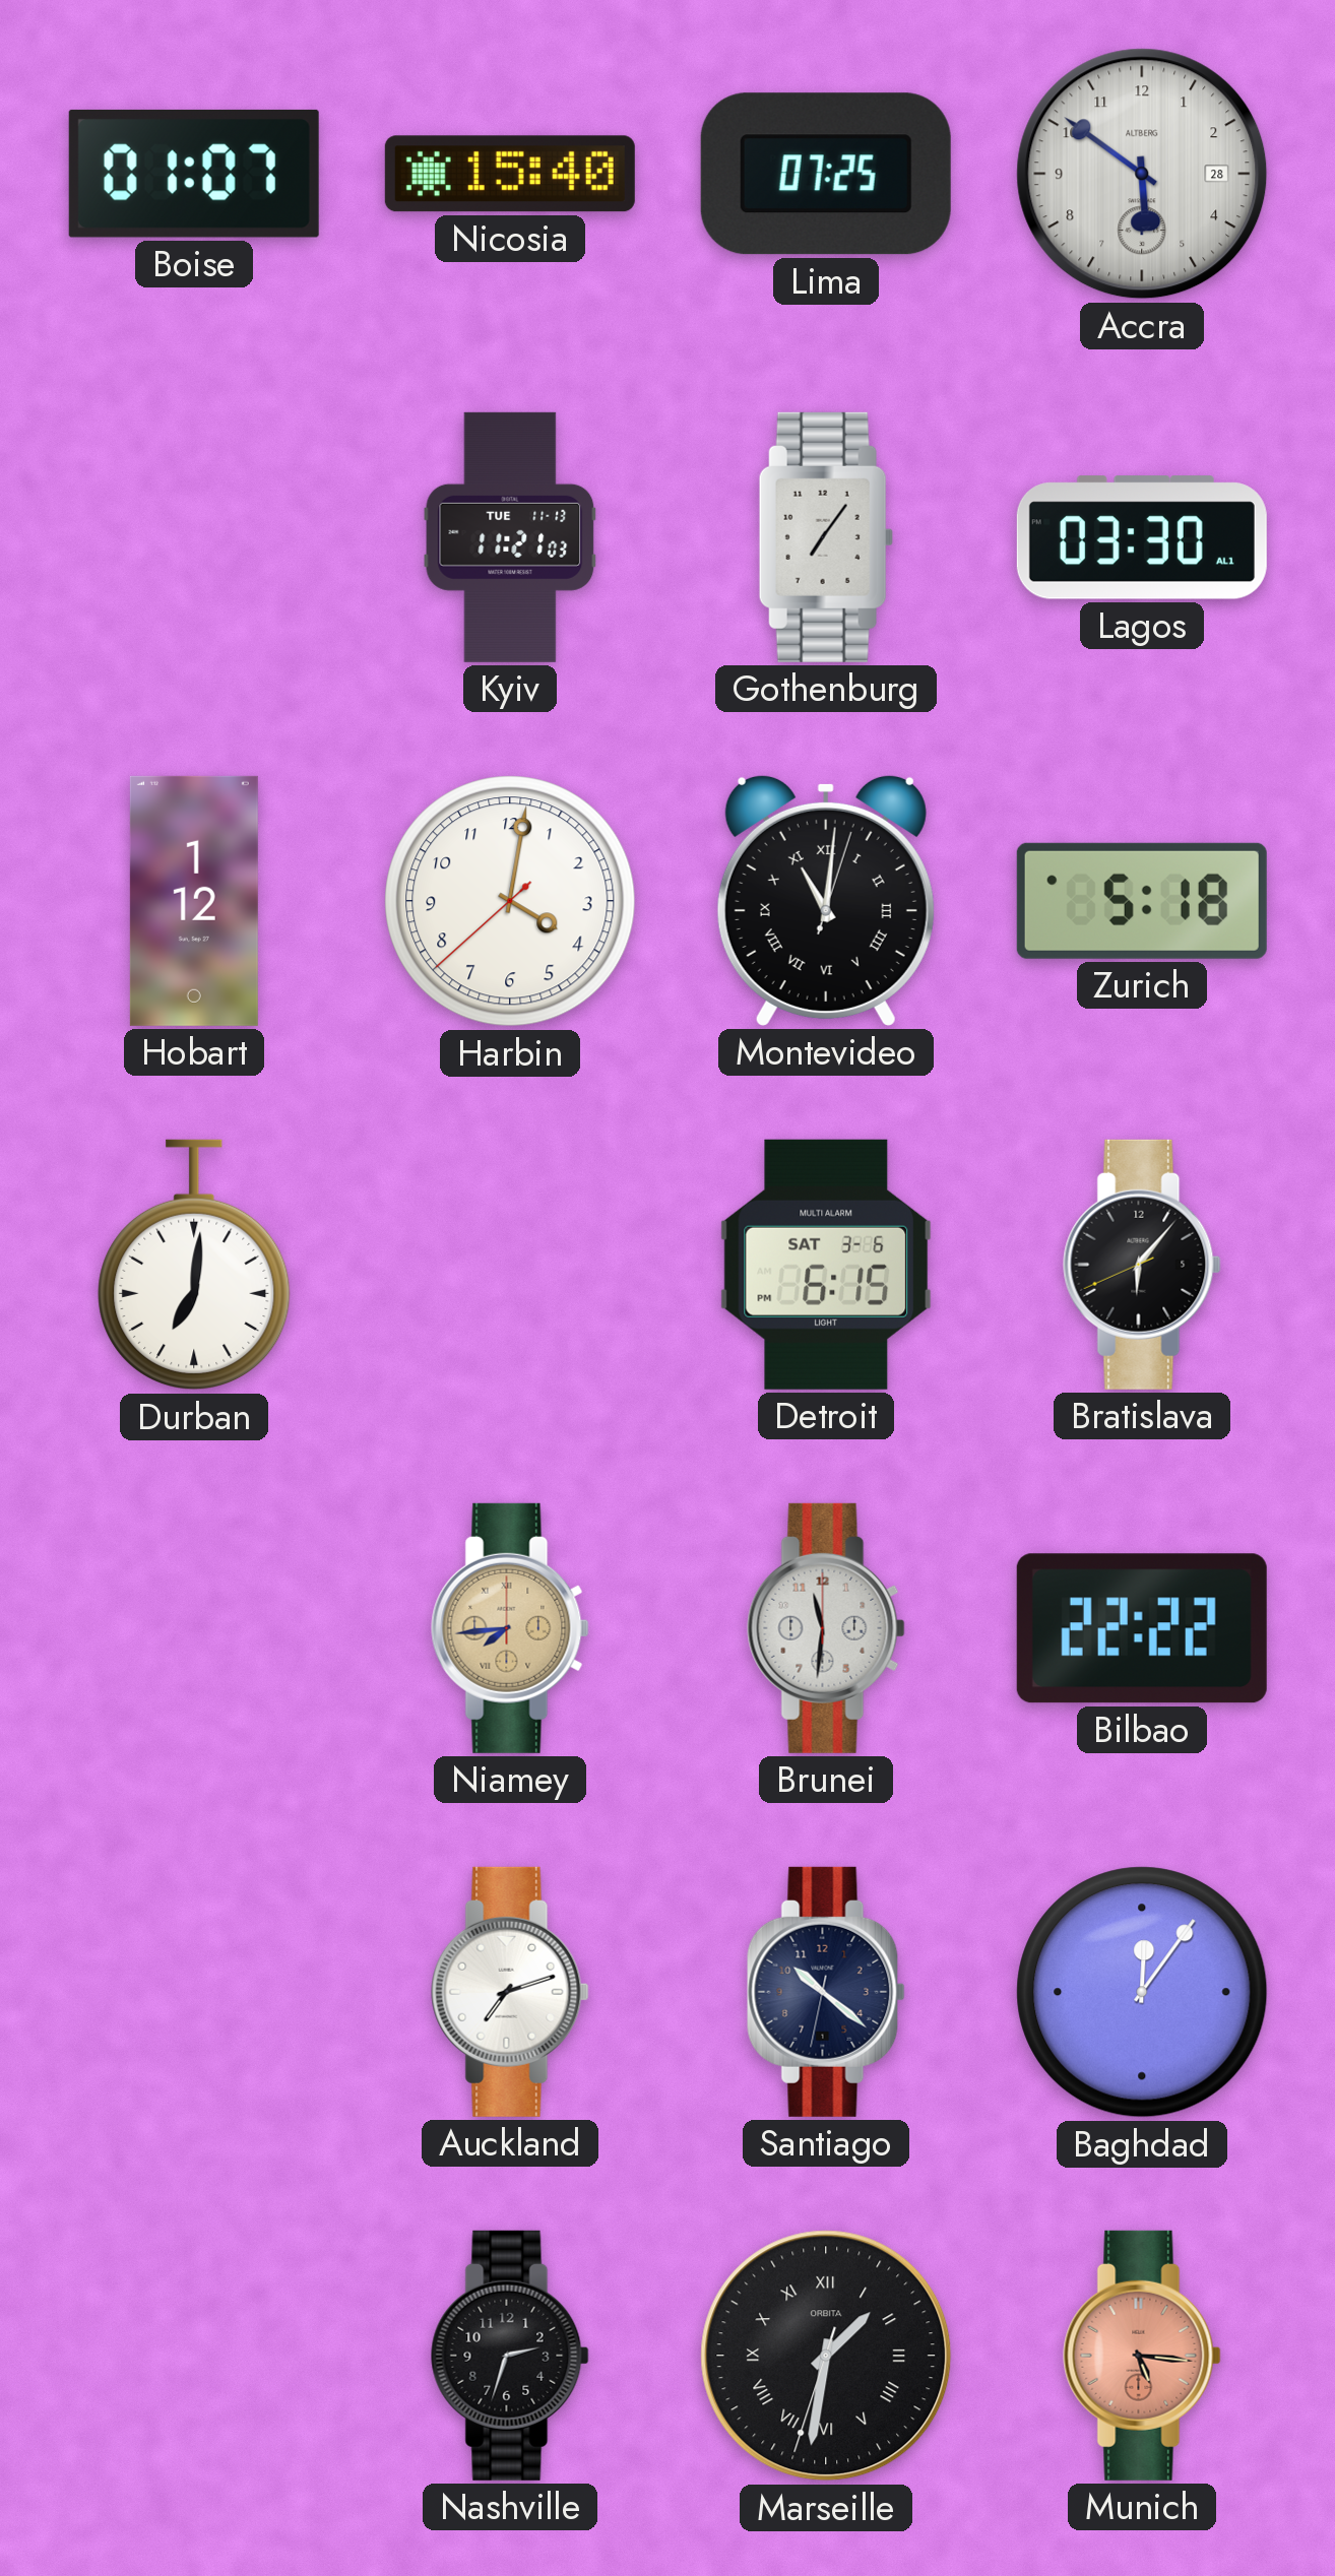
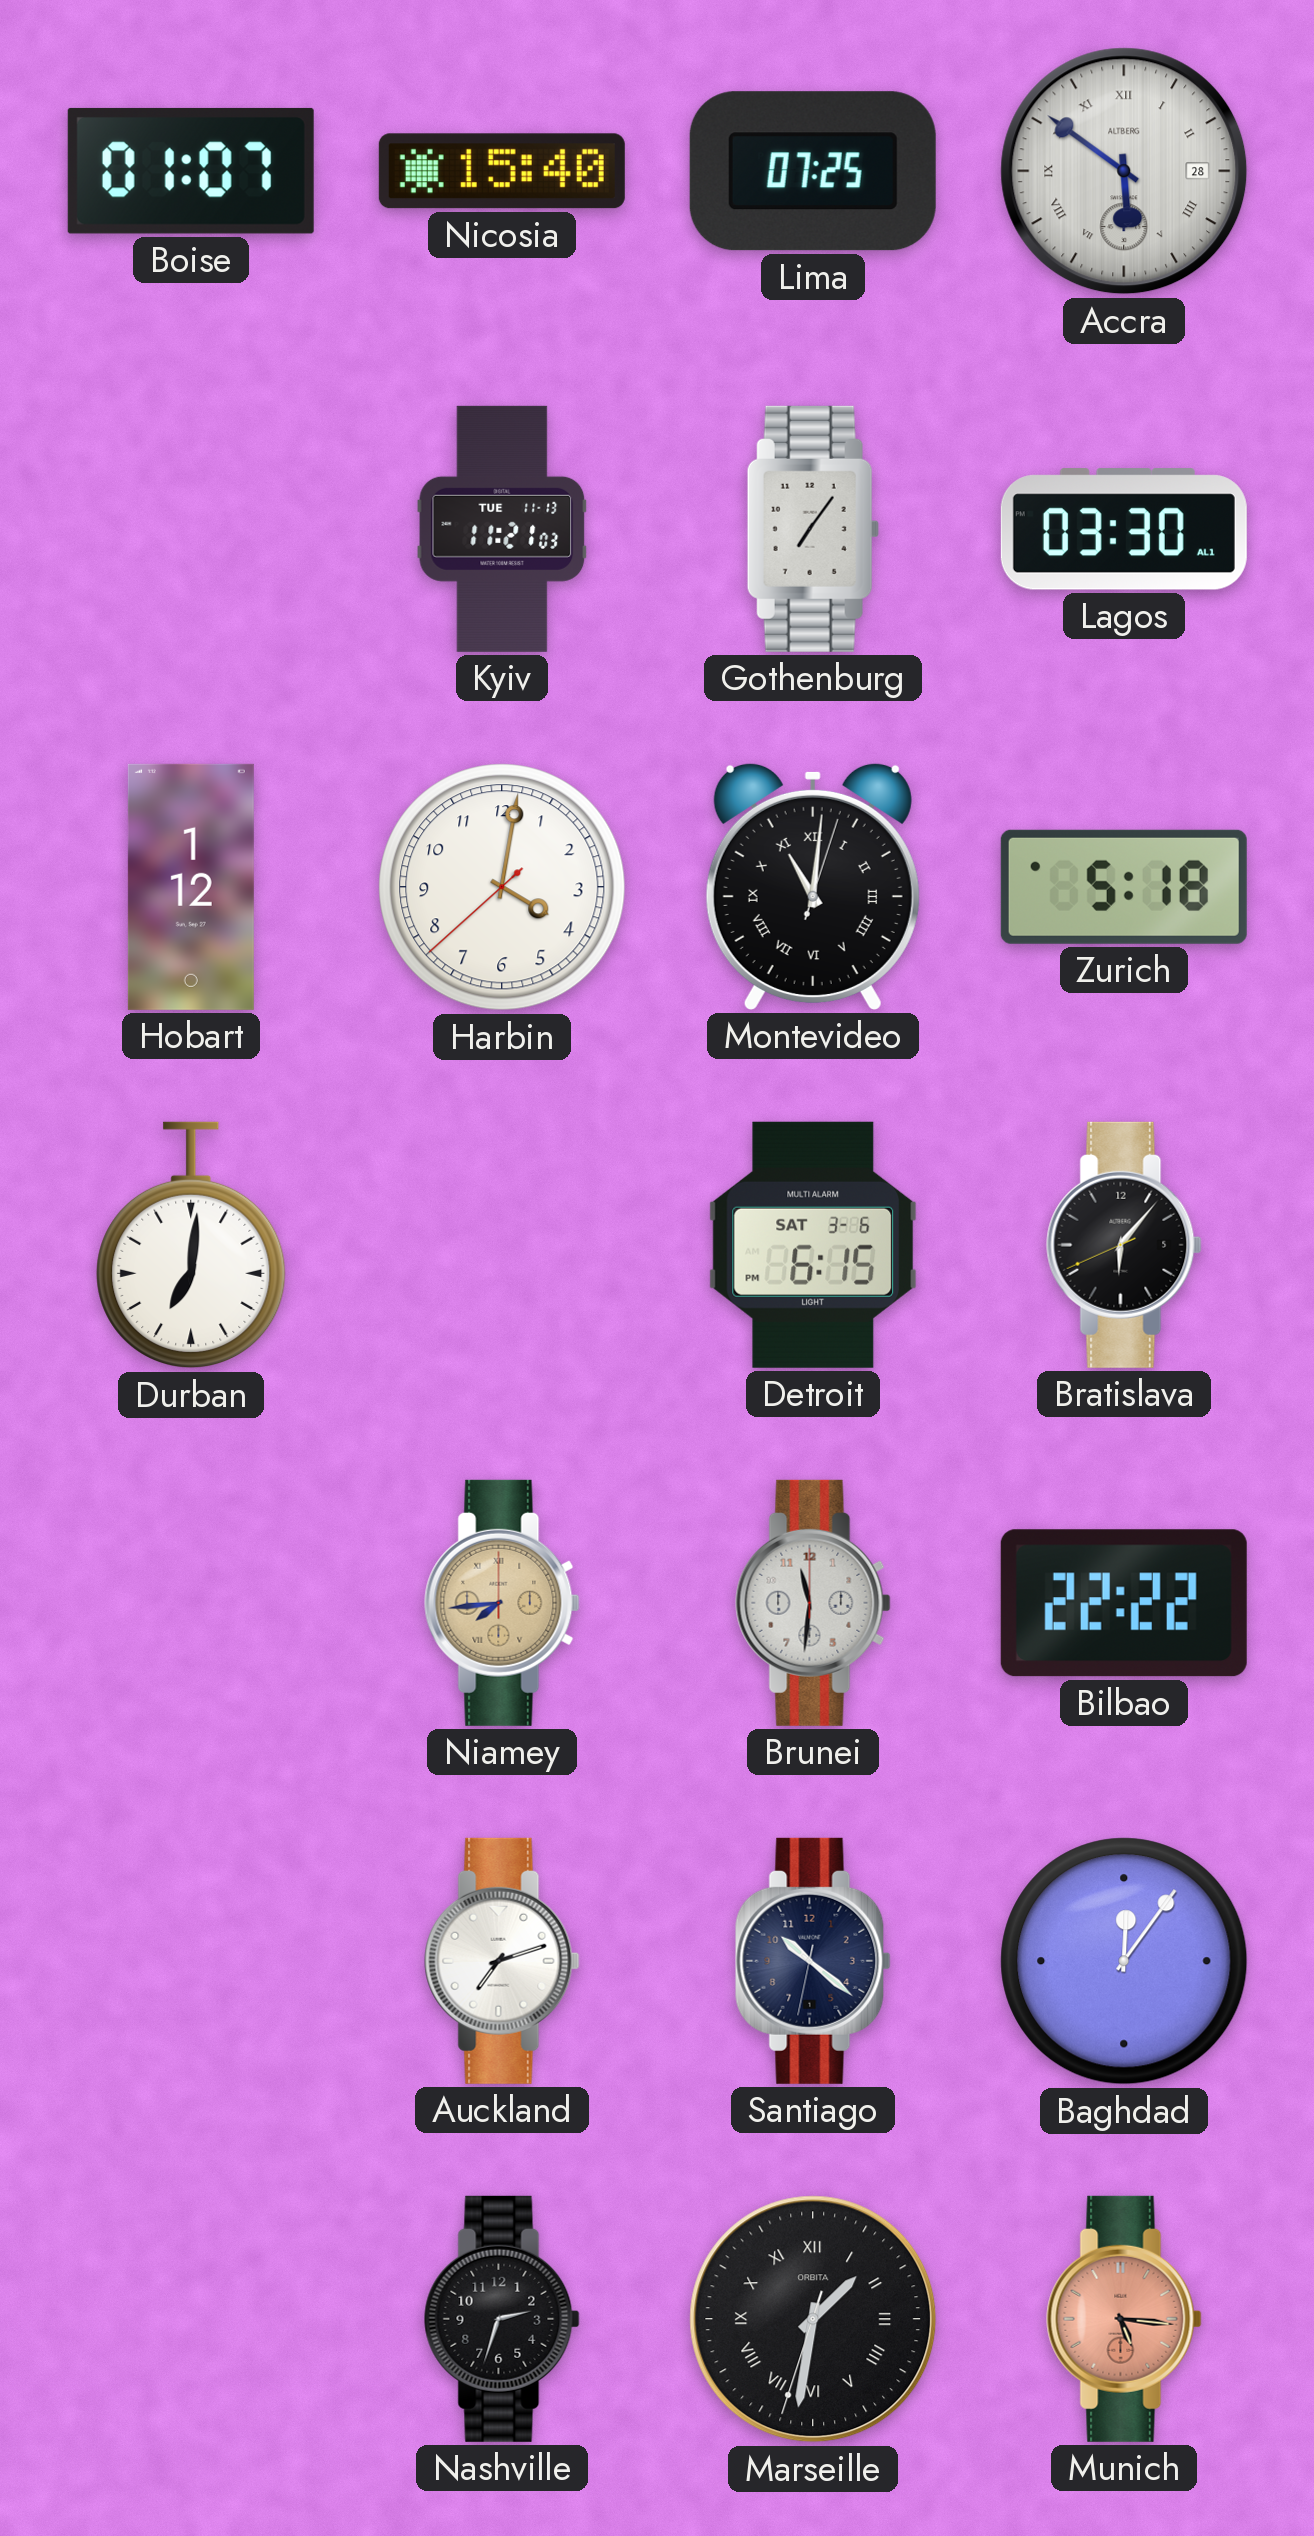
Accra numerals: Arabic -> Roman
